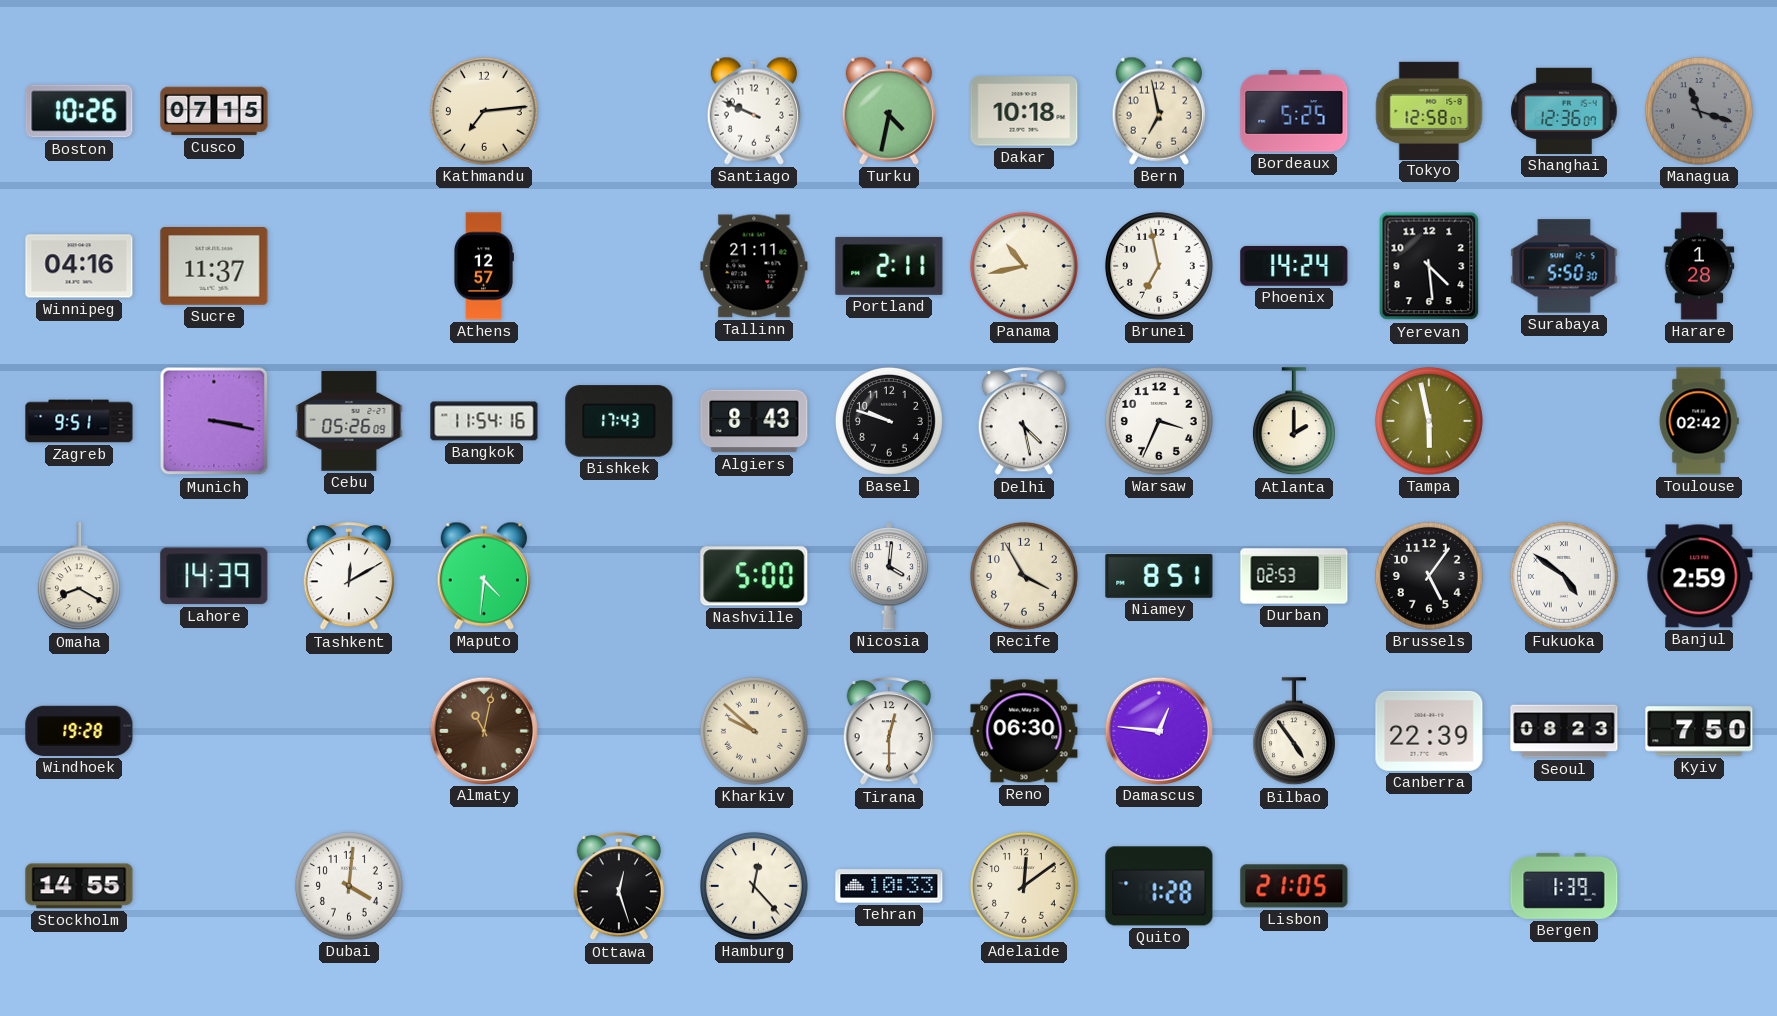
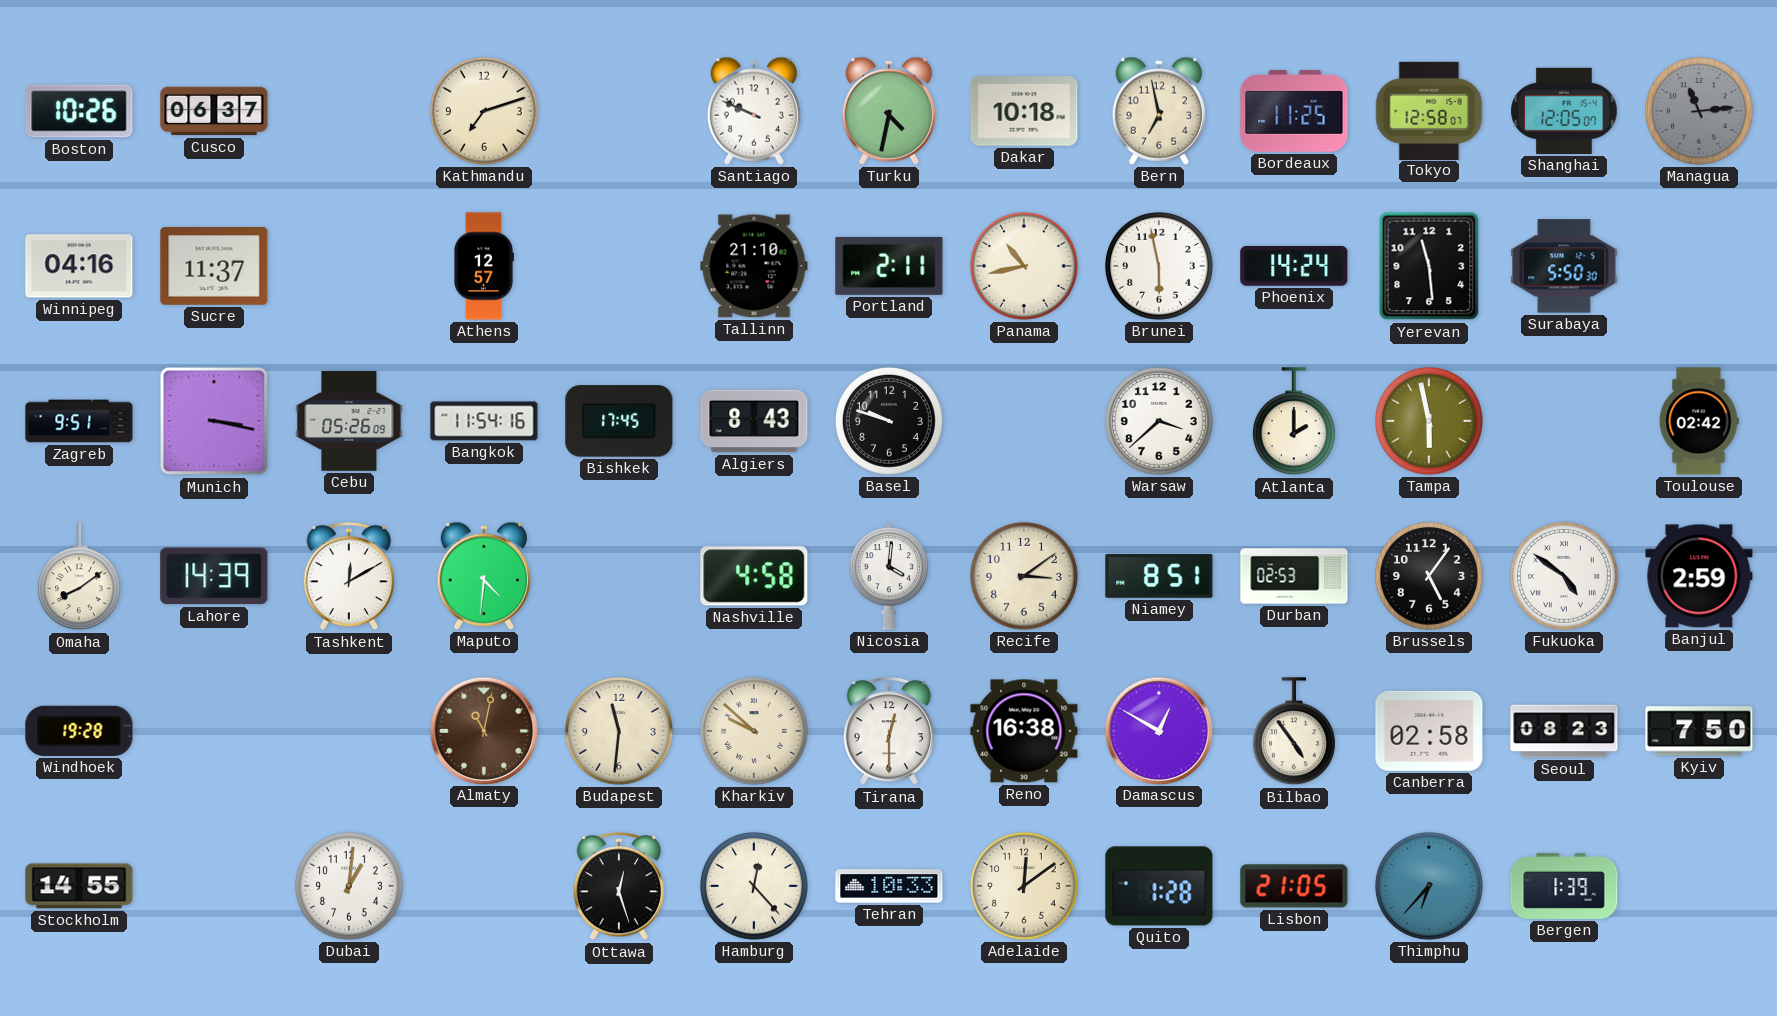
Cusco: 07:15 -> 06:37
Kathmandu: 7:14 -> 7:12
Bordeaux: 5:25 -> 11:25
Shanghai: 12:36 -> 12:05
Managua: 11:18 -> 11:14
Tallinn: 21:11 -> 21:10
Brunei: 6:58 -> 5:58
Yerevan: 4:29 -> 11:29
Harare: 1:28 -> none
Bishkek: 17:43 -> 17:45
Delhi: 4:28 -> none
Warsaw: 3:34 -> 3:38
Omaha: 8:20 -> 8:09
Nashville: 5:00 -> 4:58
Recife: 3:55 -> 3:09
Budapest: none -> 11:31
Reno: 06:30 -> 16:38
Damascus: 12:46 -> 12:50
Canberra: 22:39 -> 02:58
Dubai: 4:01 -> 1:01
Thimphu: none -> 6:37
